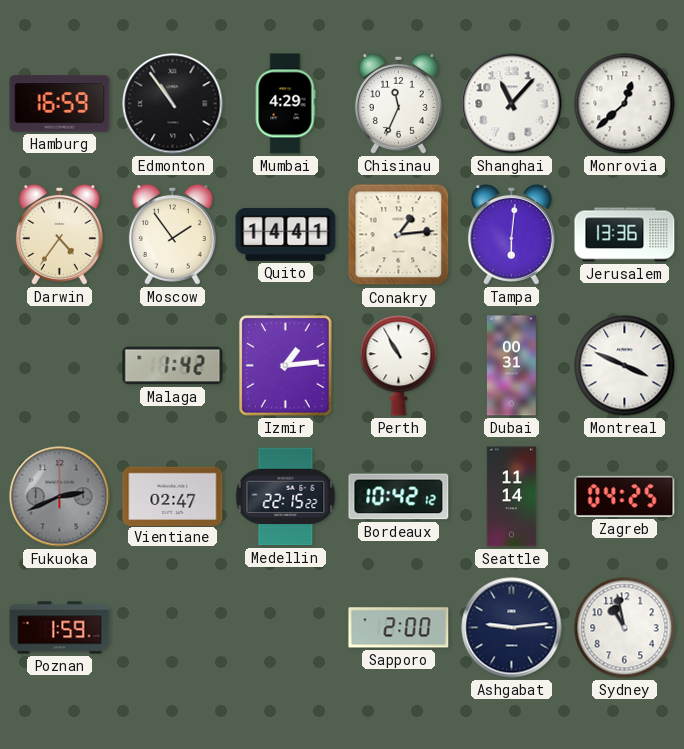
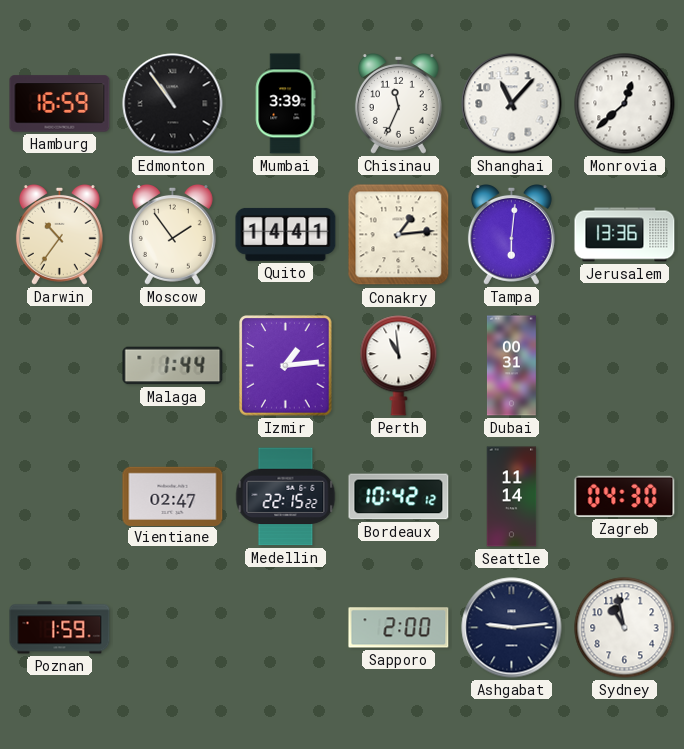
Mumbai: 4:29 -> 3:39
Darwin: 4:36 -> 10:36
Malaga: 1:42 -> 1:44
Perth: 10:55 -> 10:59
Montreal: 3:49 -> none
Fukuoka: 2:41 -> none
Zagreb: 04:25 -> 04:30
